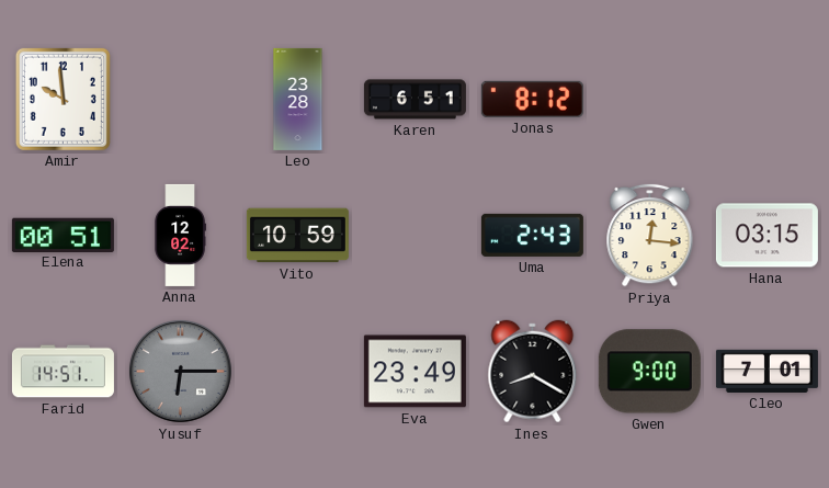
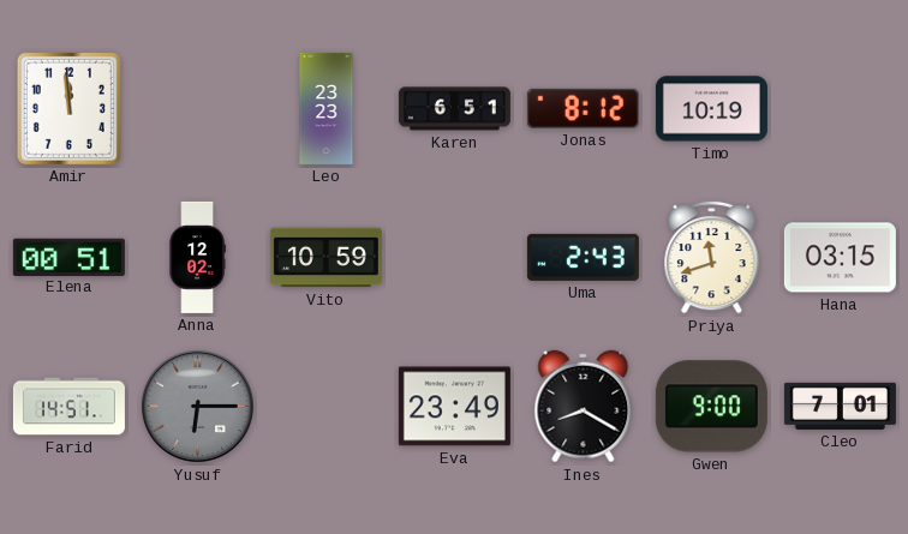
Amir: 9:59 -> 11:59
Leo: 23:28 -> 23:23
Timo: none -> 10:19
Priya: 12:16 -> 11:42
